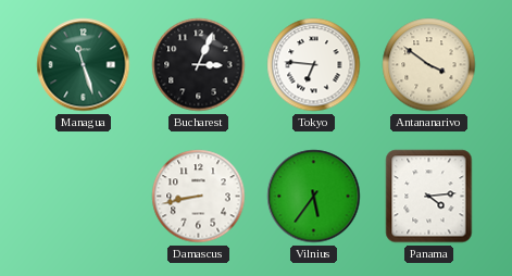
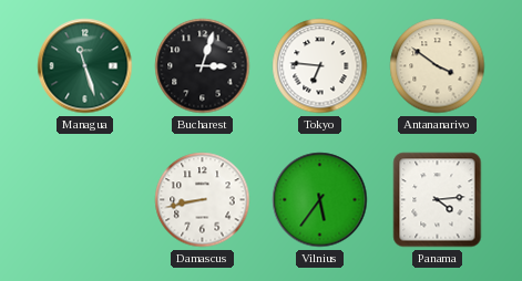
Bucharest: 3:04 -> 3:03
